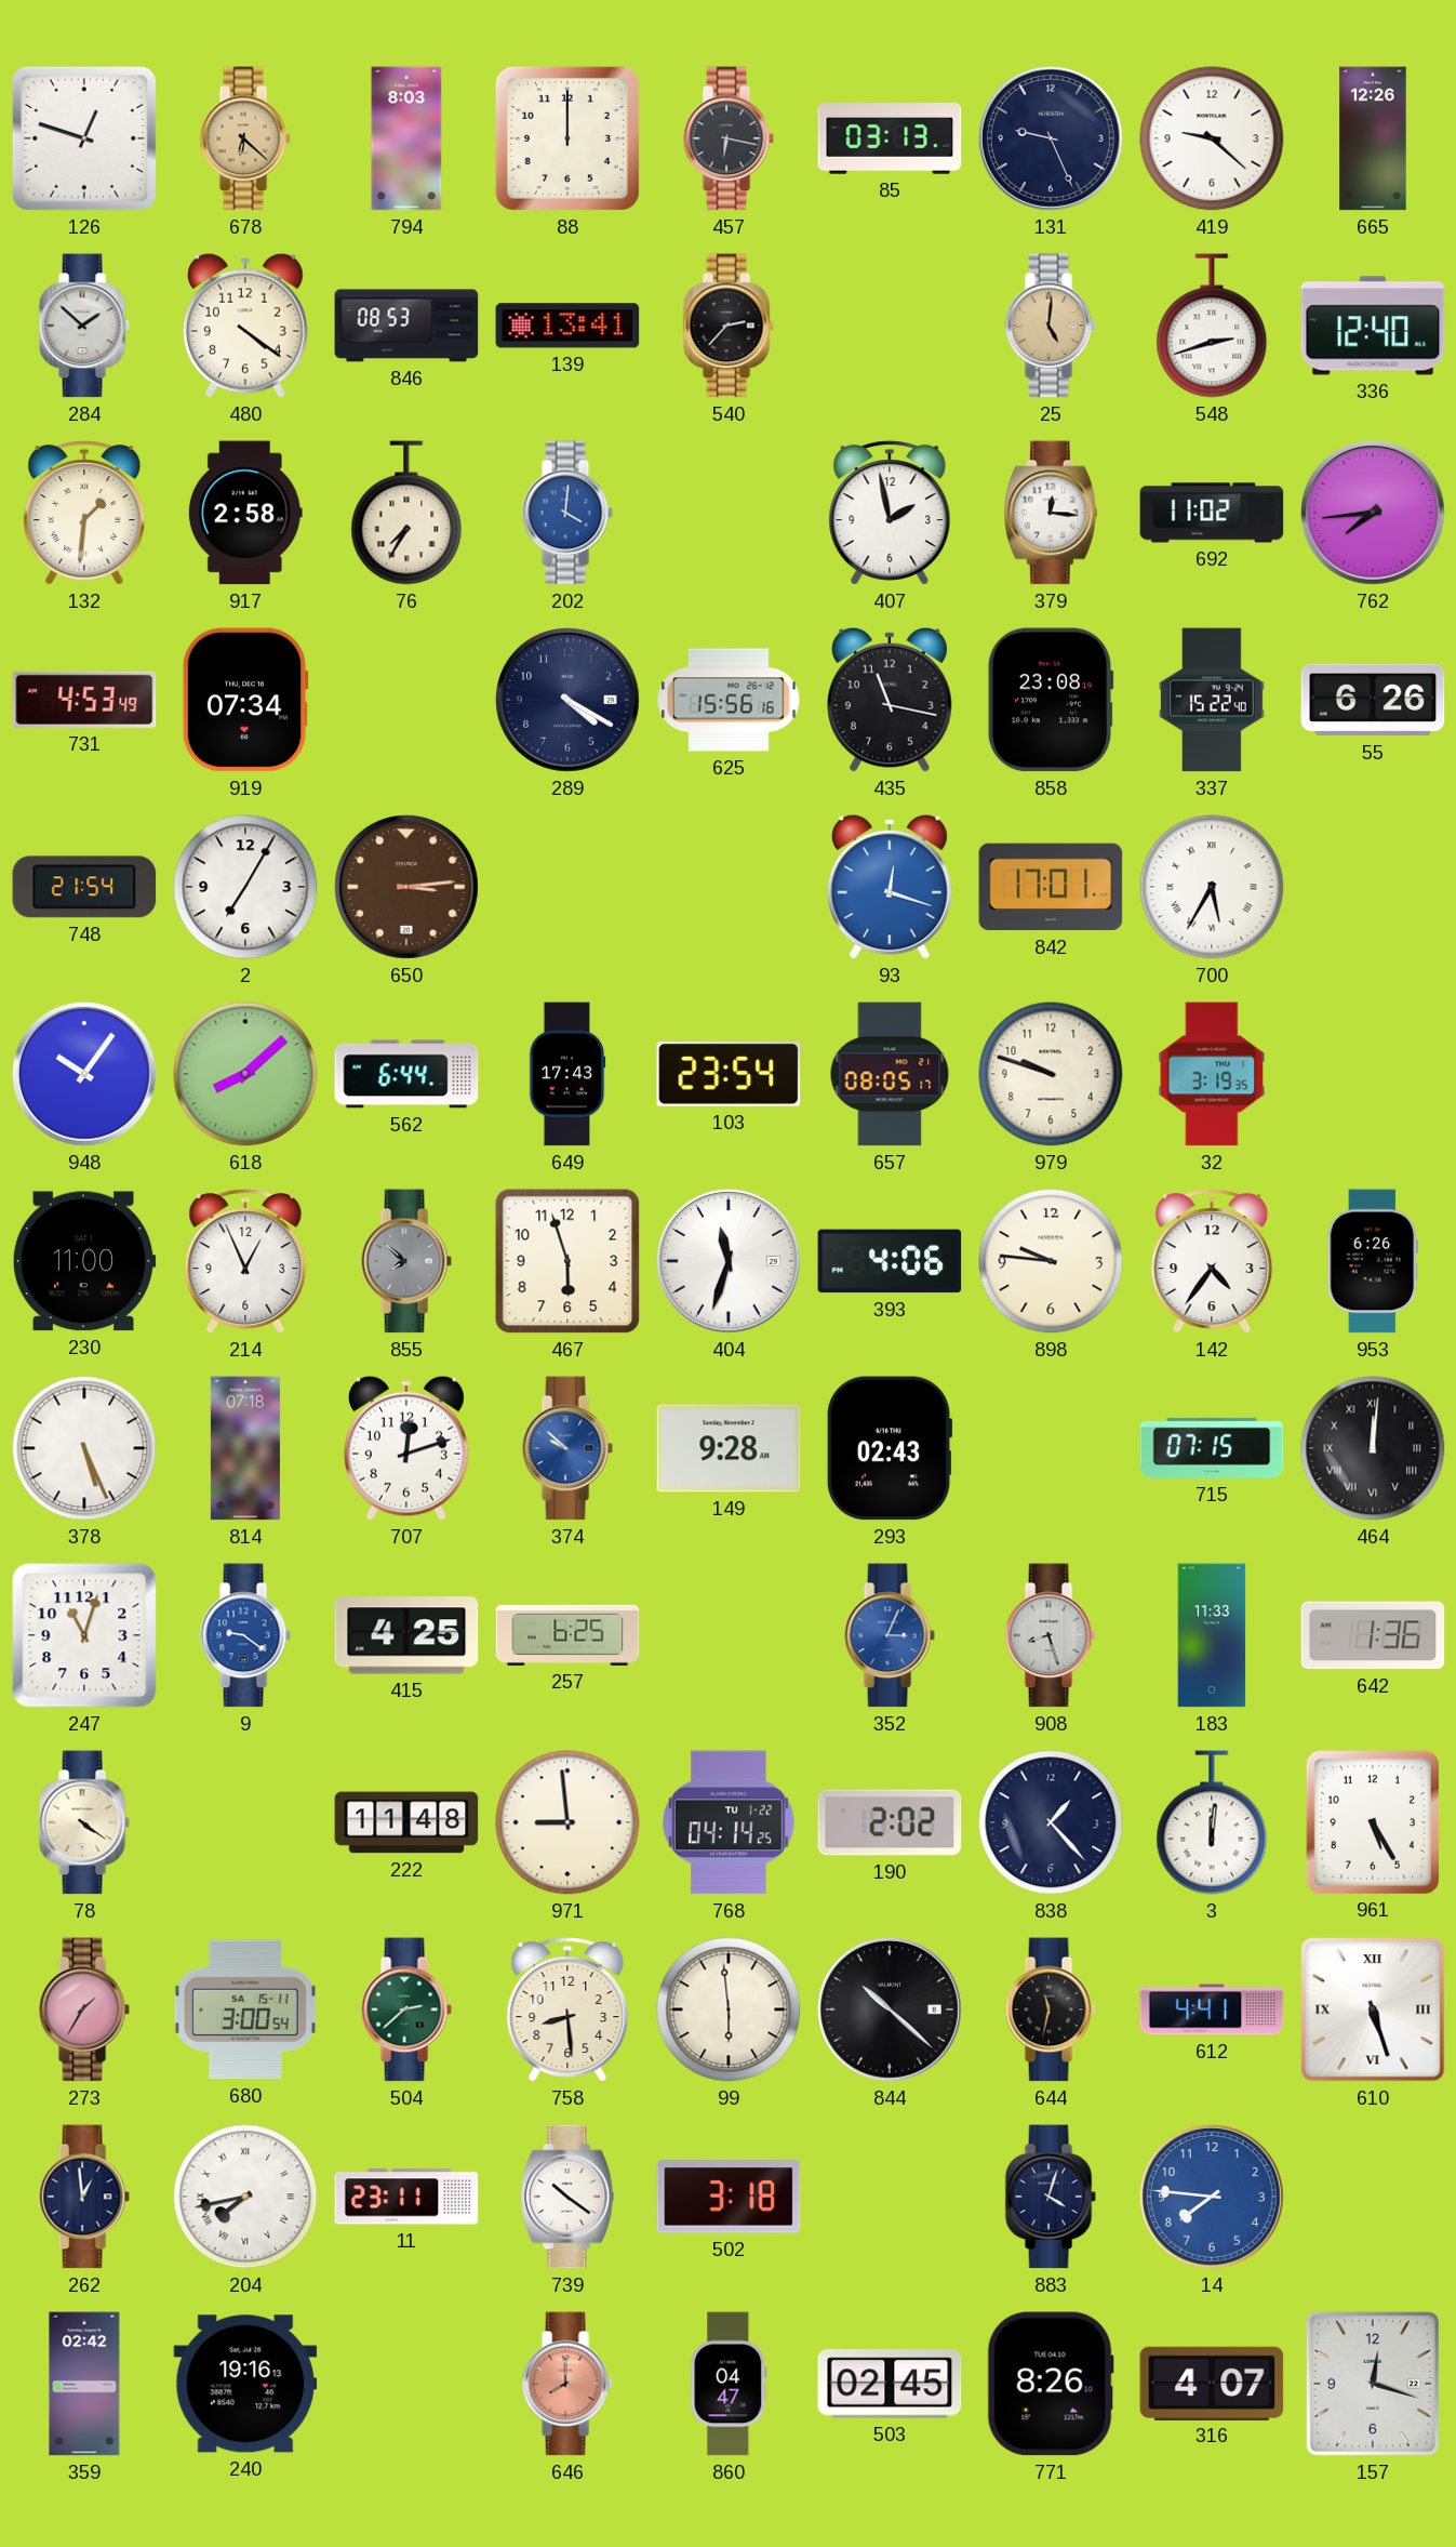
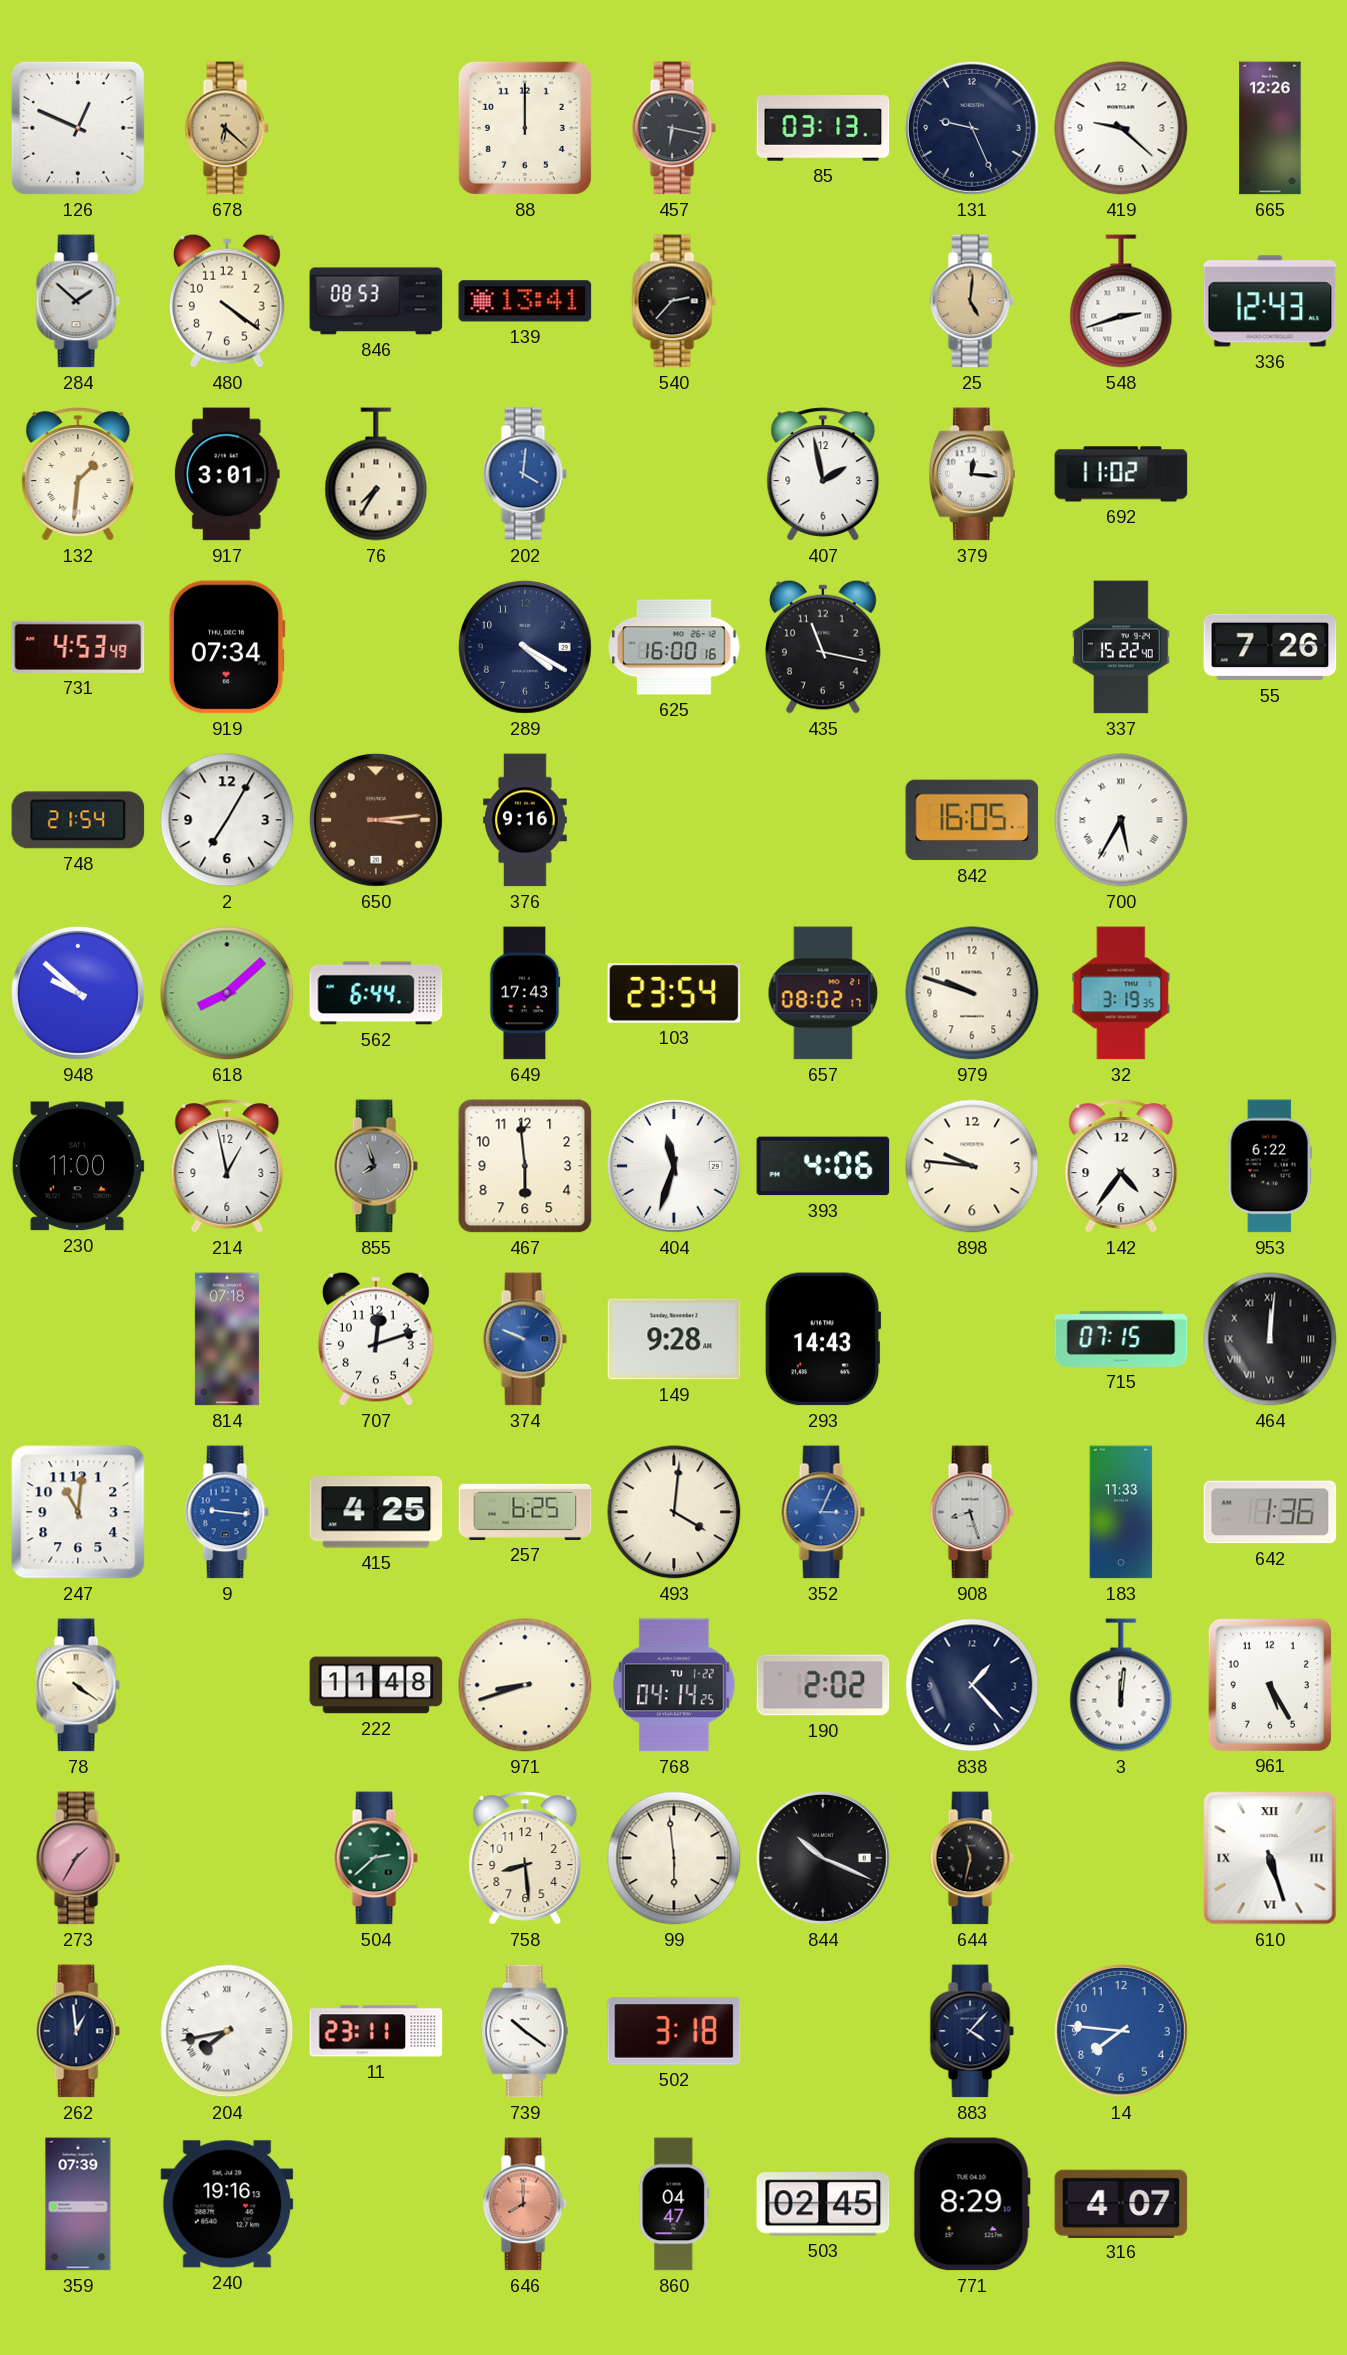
126: 12:48 -> 12:49
794: 8:03 -> none
336: 12:40 -> 12:43
917: 2:58 -> 3:01
762: 7:44 -> none
625: 15:56 -> 16:00
858: 23:08 -> none
55: 6:26 -> 7:26
376: none -> 9:16
93: 12:18 -> none
842: 17:01 -> 16:05
948: 10:06 -> 9:52
657: 08:05 -> 08:02
214: 12:56 -> 12:58
855: 7:52 -> 7:57
467: 5:57 -> 5:59
953: 6:26 -> 6:22
378: 5:26 -> none
374: 9:52 -> 9:49
293: 02:43 -> 14:43
247: 11:03 -> 11:01
9: 9:21 -> 9:16
493: none -> 4:01
971: 8:59 -> 8:42
680: 3:00 -> none
844: 10:22 -> 10:19
612: 4:41 -> none
883: 4:03 -> 4:07
359: 02:42 -> 07:39
771: 8:26 -> 8:29
157: 12:18 -> none
